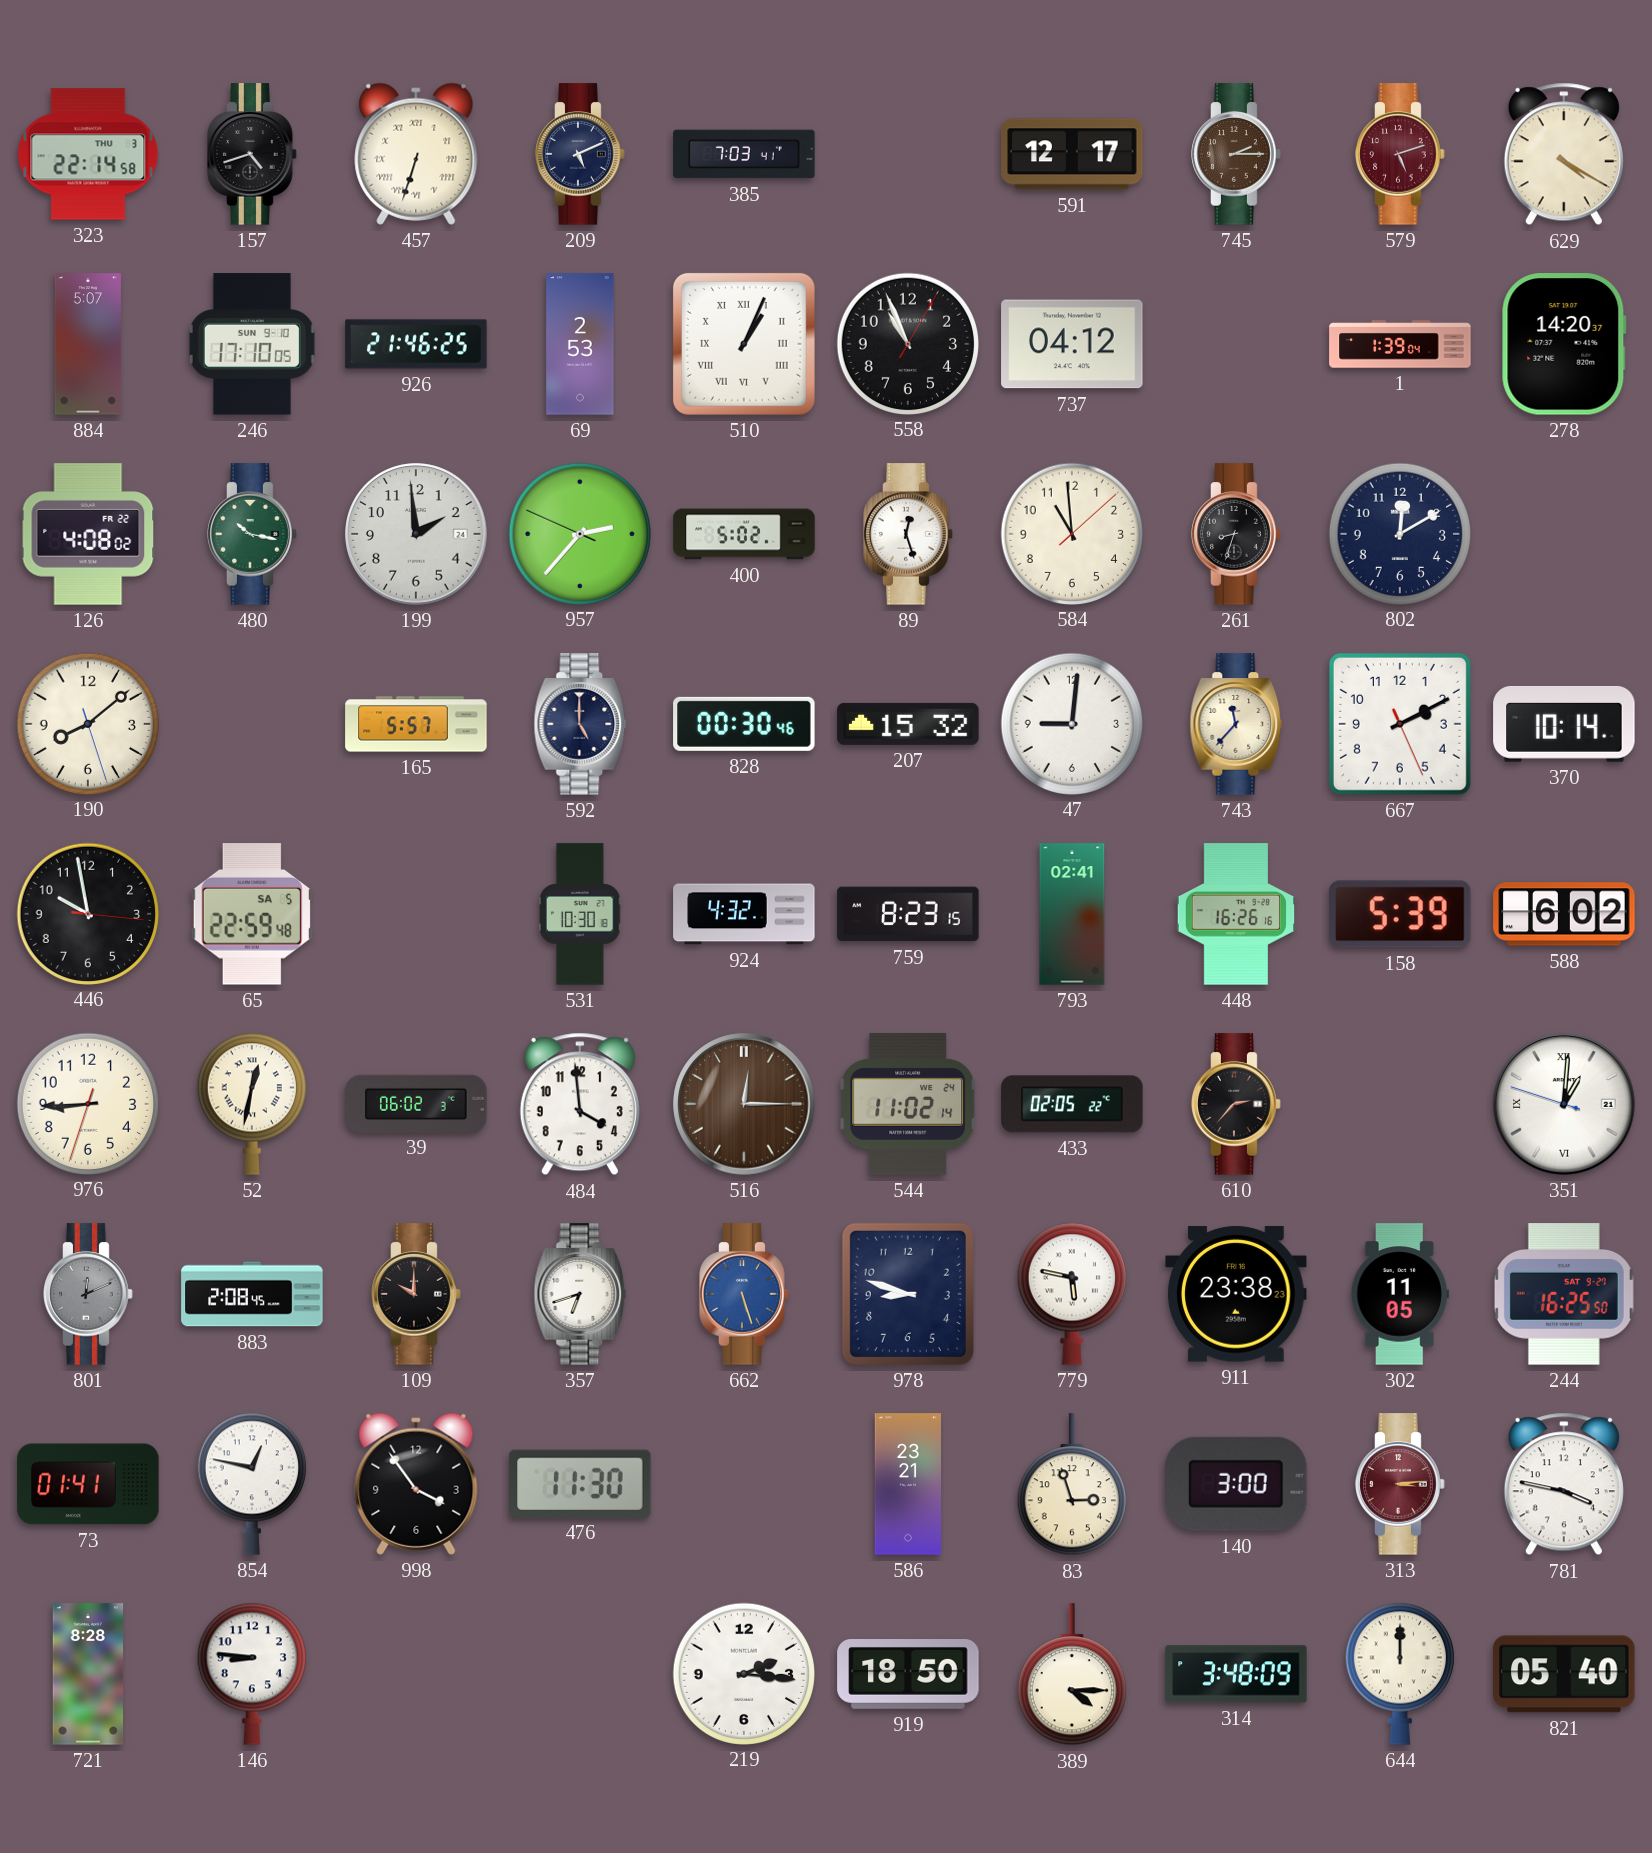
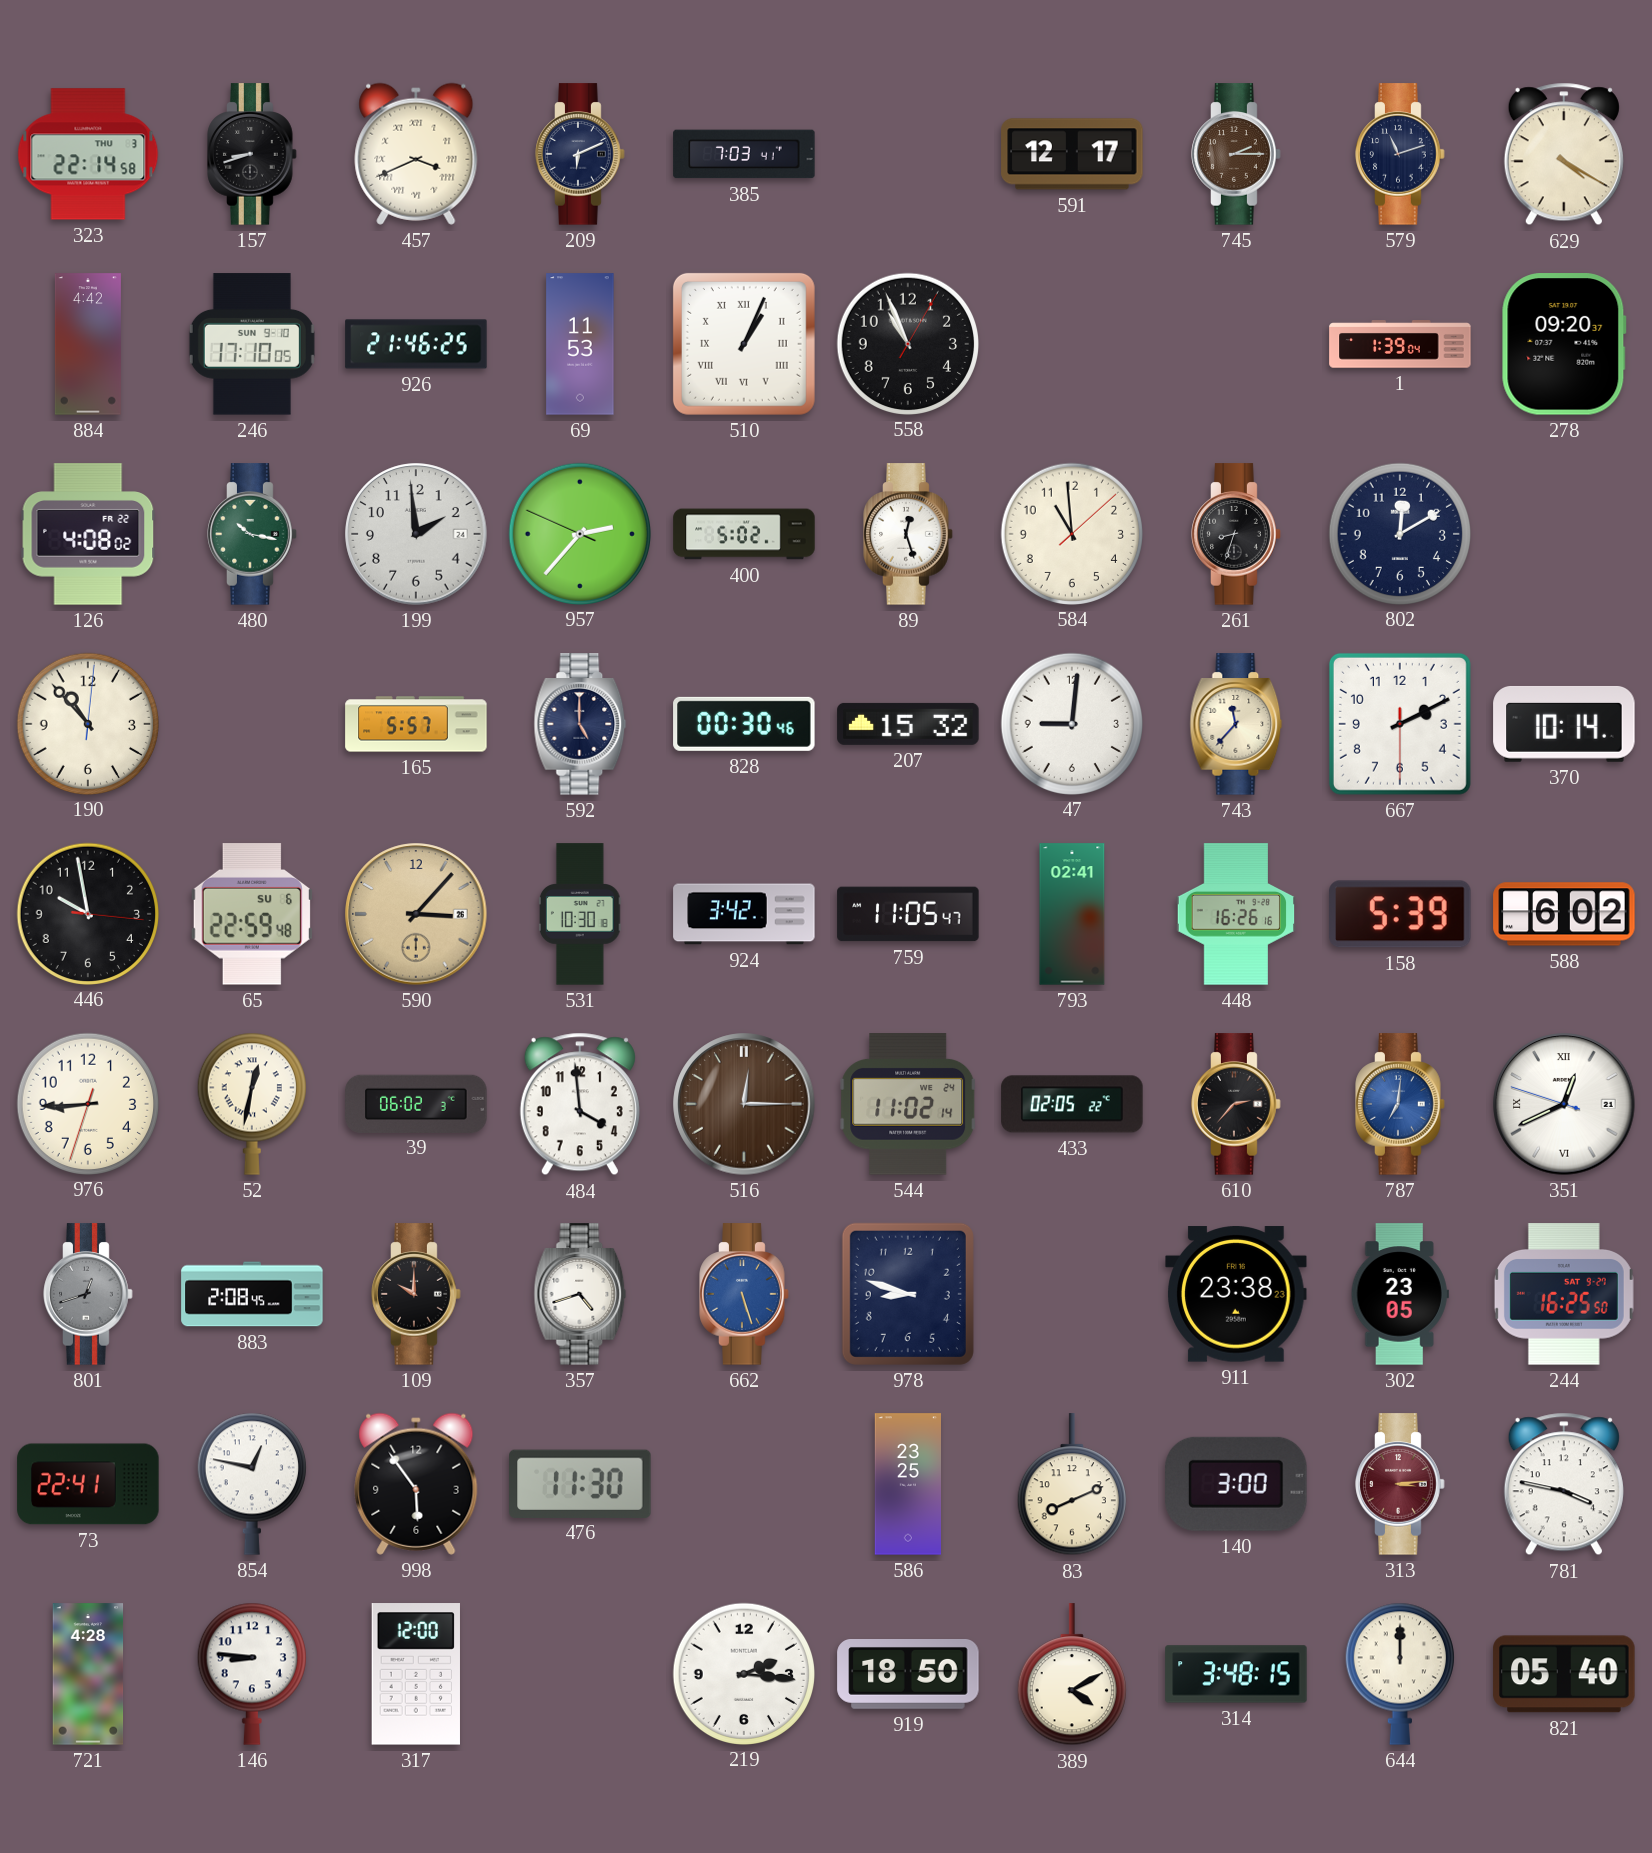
157: 4:42 -> 8:42
457: 6:33 -> 3:41
209: 5:11 -> 6:11
579: 5:12 -> 11:12
579 dial: burgundy -> navy
884: 5:07 -> 4:42
69: 2:53 -> 11:53
737: 04:12 -> none
278: 14:20 -> 09:20
190: 8:08 -> 10:53
667: 2:10:26 -> 2:10:30
65 date: SA 5 -> SU 6
590: none -> 3:07
924: 4:32 -> 3:42
759: 8:23 -> 11:05
787: none -> 7:01
351: 1:00 -> 12:40
801: 12:11 -> 12:42
357: 6:42 -> 4:42
779: 5:47 -> none
302: 11:05 -> 23:05
73: 01:41 -> 22:41
998: 3:54 -> 5:54
586: 23:21 -> 23:25
83: 2:57 -> 8:11
721: 8:28 -> 4:28
317: none -> 12:00
389: 4:15 -> 4:10
314: 3:48:09 -> 3:48:15
